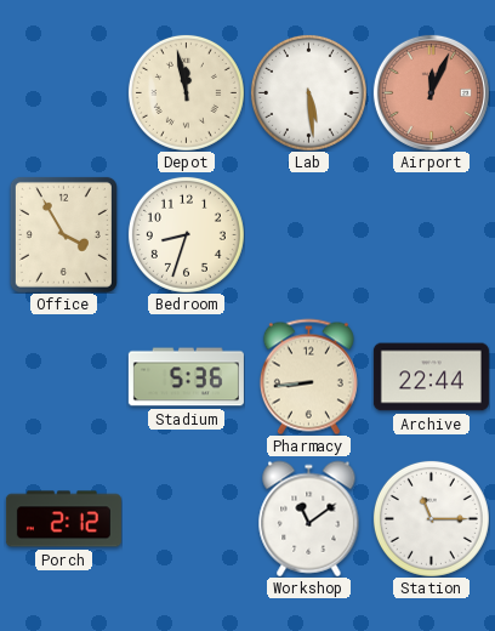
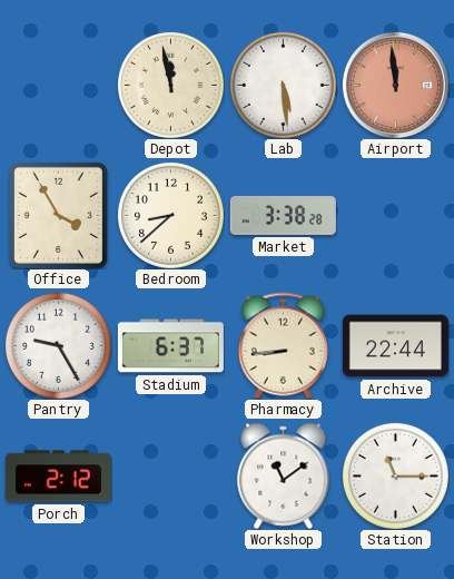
Airport: 12:04 -> 11:59
Bedroom: 8:33 -> 8:38
Market: none -> 3:38
Pantry: none -> 9:25
Stadium: 5:36 -> 6:37
